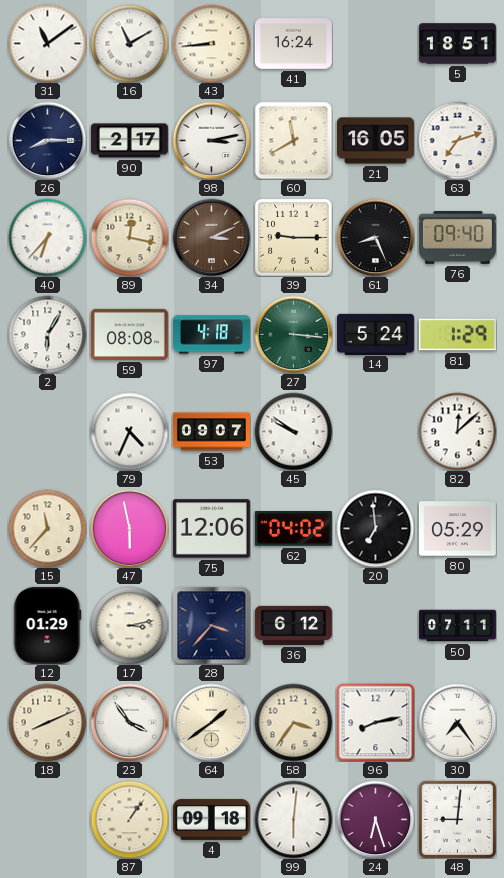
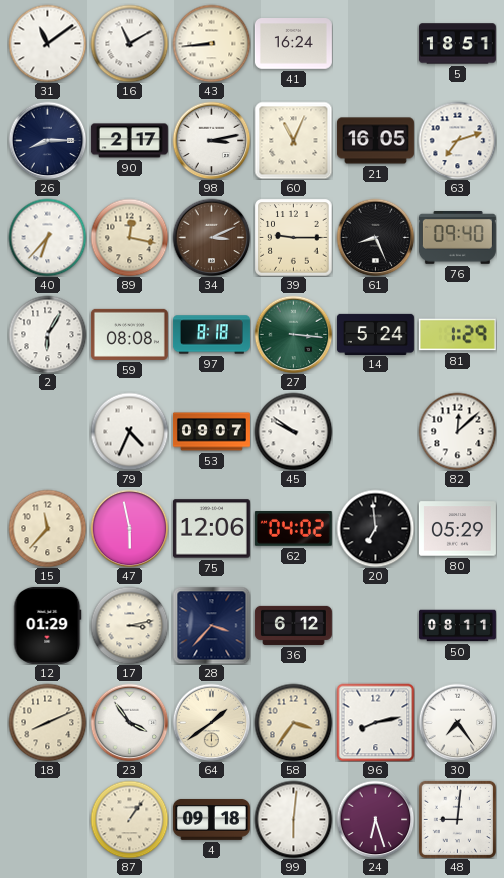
60: 11:40 -> 11:04
97: 4:18 -> 8:18
50: 07:11 -> 08:11
